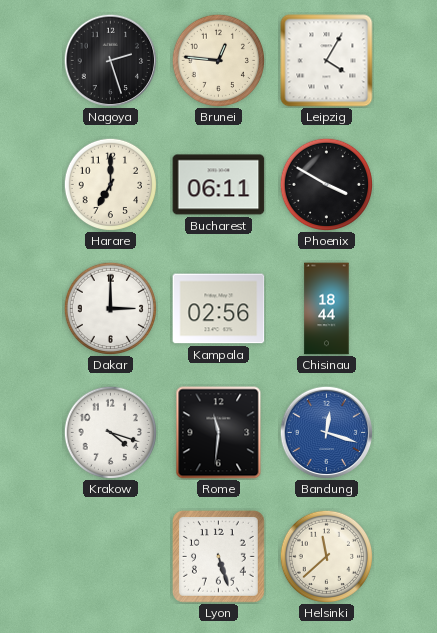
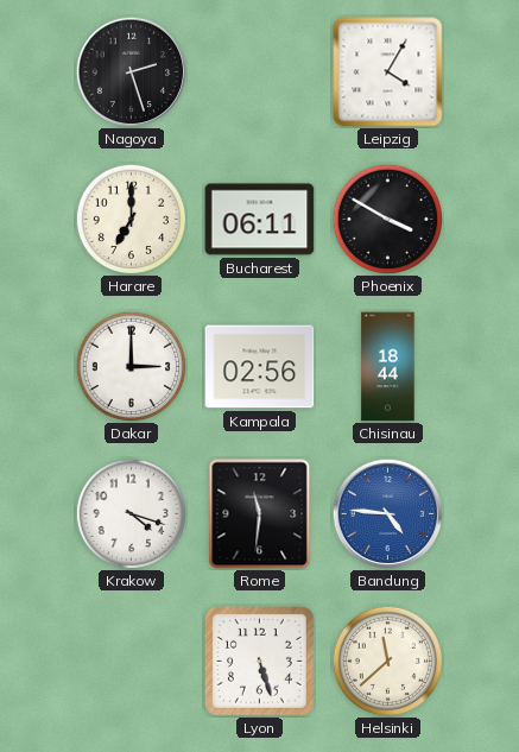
Brunei: 12:46 -> none
Bandung: 12:18 -> 4:46
